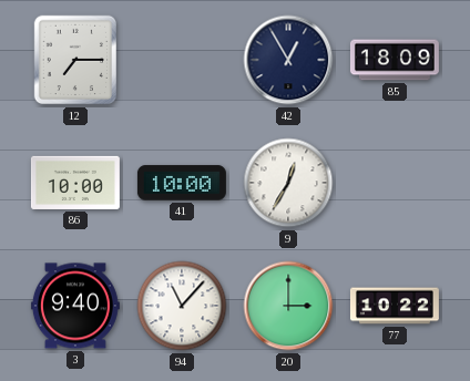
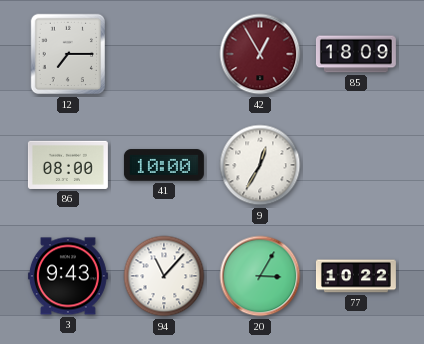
42 dial: navy -> burgundy
86: 10:00 -> 08:00
3: 9:40 -> 9:43
20: 3:00 -> 3:05
